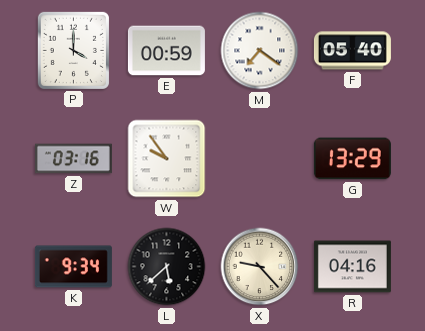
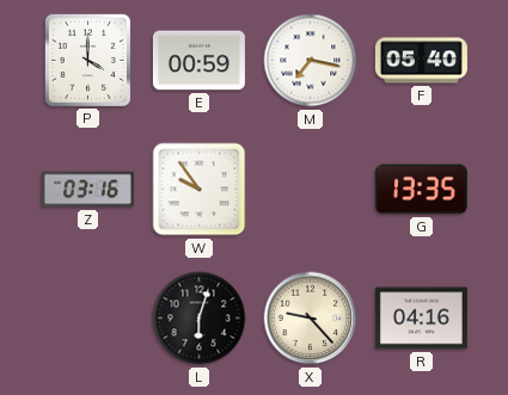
M: 7:21 -> 7:17
G: 13:29 -> 13:35
K: 9:34 -> none
L: 5:38 -> 6:03
